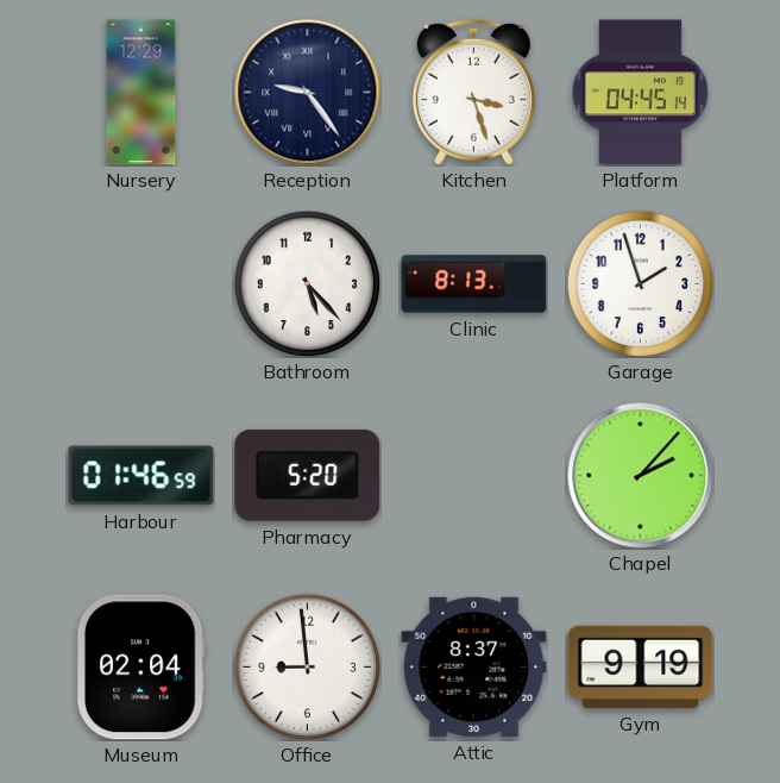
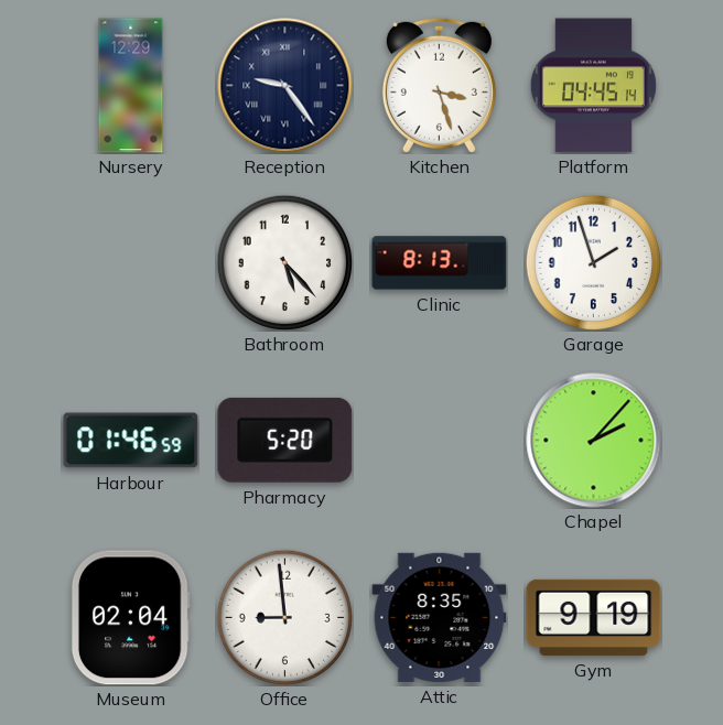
Attic: 8:37 -> 8:35
